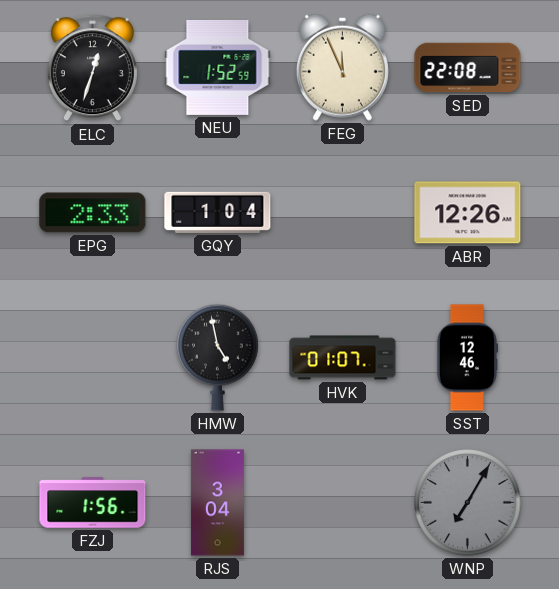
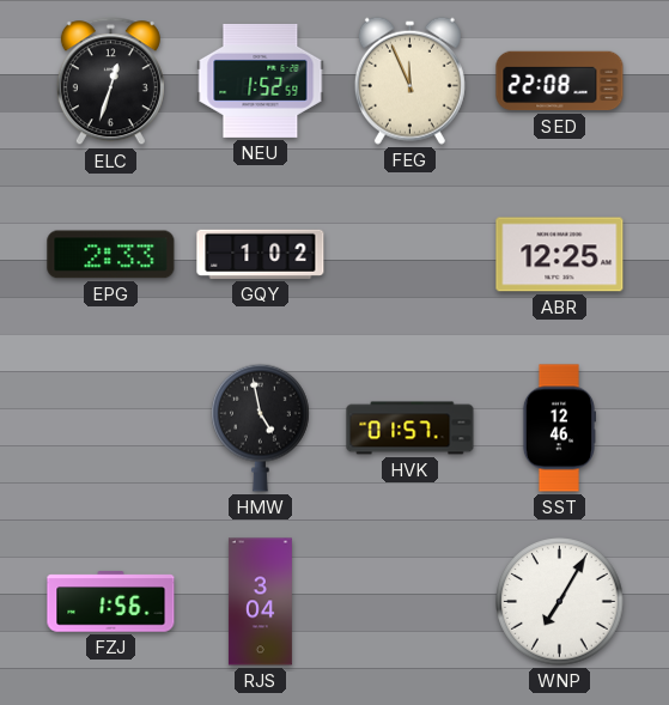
GQY: 1:04 -> 1:02
ABR: 12:26 -> 12:25
HVK: 01:07 -> 01:57
WNP dial: grey -> white
